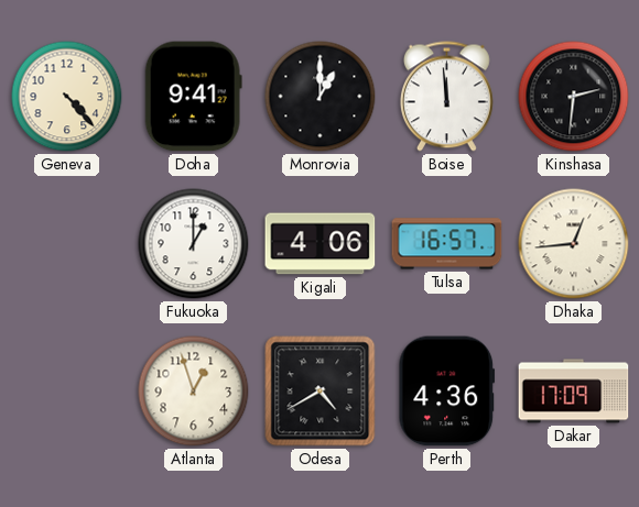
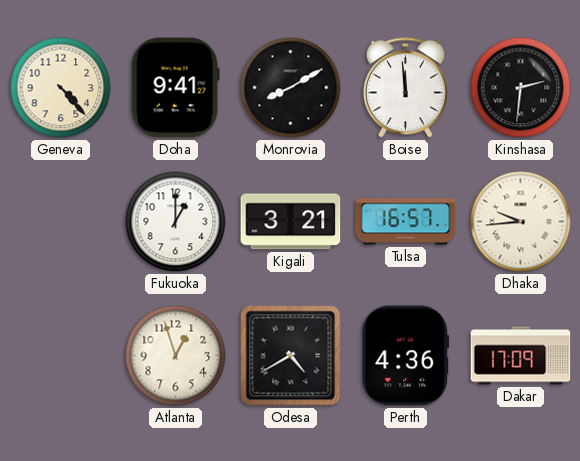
Monrovia: 1:00 -> 8:10
Kigali: 4:06 -> 3:21
Dhaka: 12:44 -> 9:44
